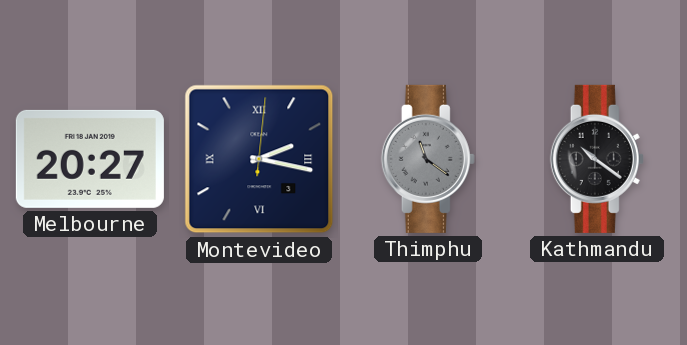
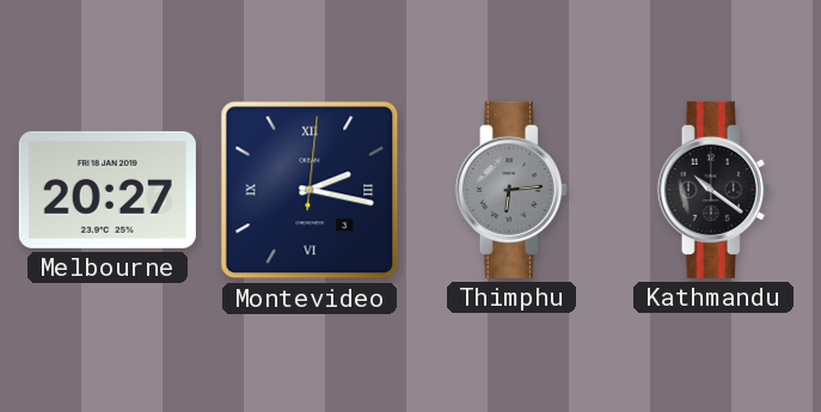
Thimphu: 11:21 -> 6:14
